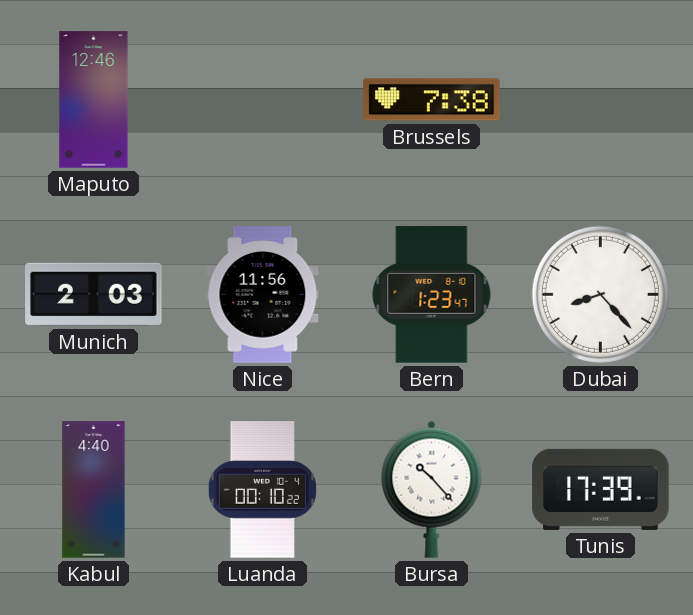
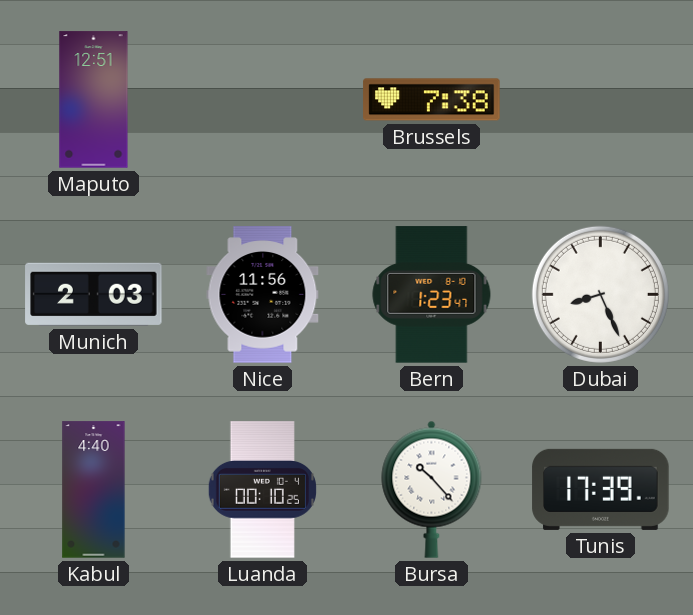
Maputo: 12:46 -> 12:51
Dubai: 8:23 -> 8:26
Luanda: 00:10:22 -> 00:10:25
